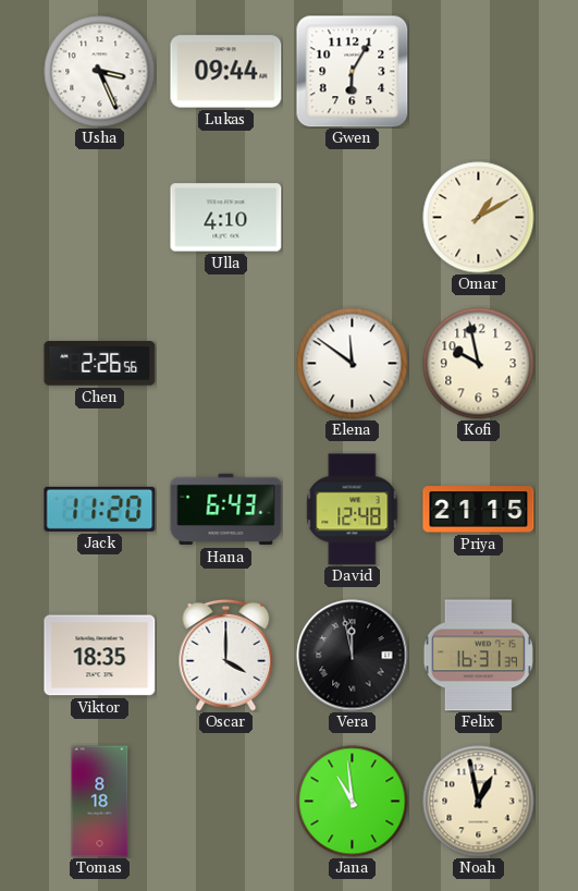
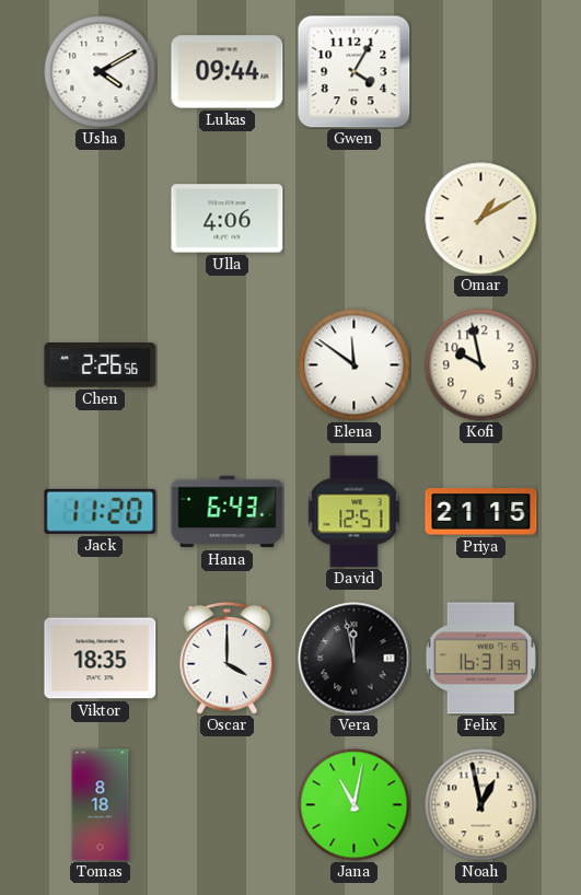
Usha: 3:26 -> 4:10
Gwen: 6:05 -> 4:05
Ulla: 4:10 -> 4:06
David: 12:48 -> 12:51
Jana: 10:59 -> 11:02
